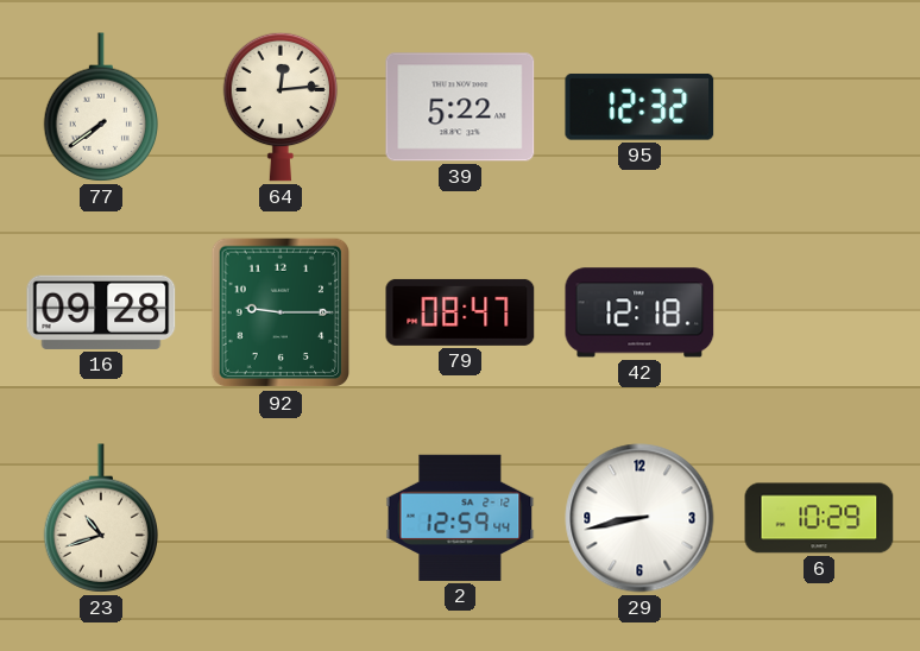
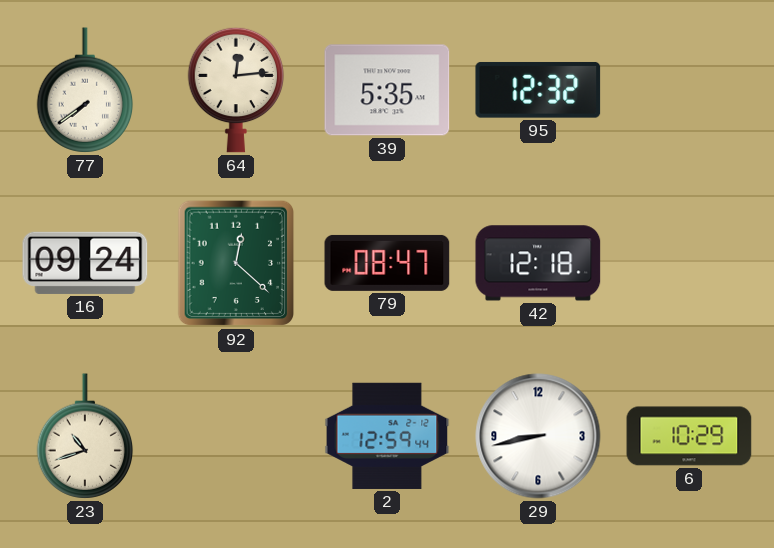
39: 5:22 -> 5:35
16: 09:28 -> 09:24
92: 9:15 -> 12:22
